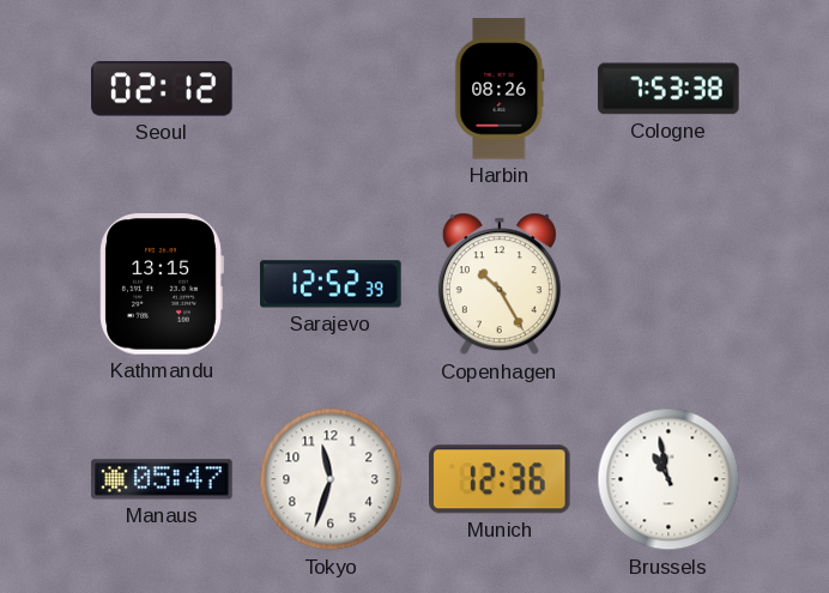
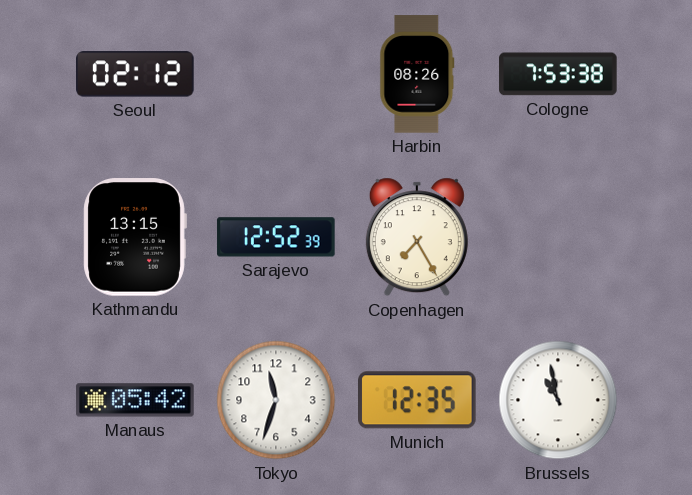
Copenhagen: 10:25 -> 7:25
Manaus: 05:47 -> 05:42
Munich: 12:36 -> 12:35
